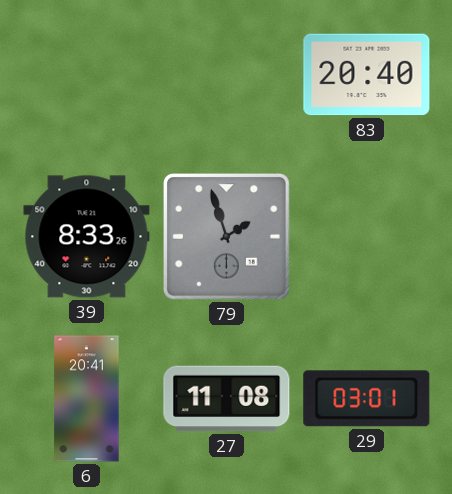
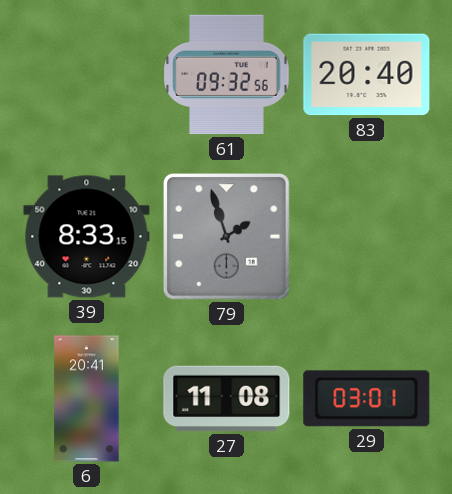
61: none -> 09:32
39: 8:33:26 -> 8:33:15
